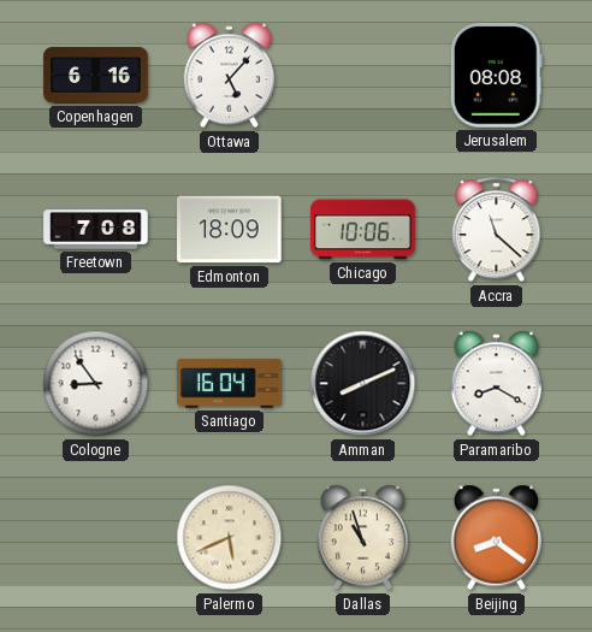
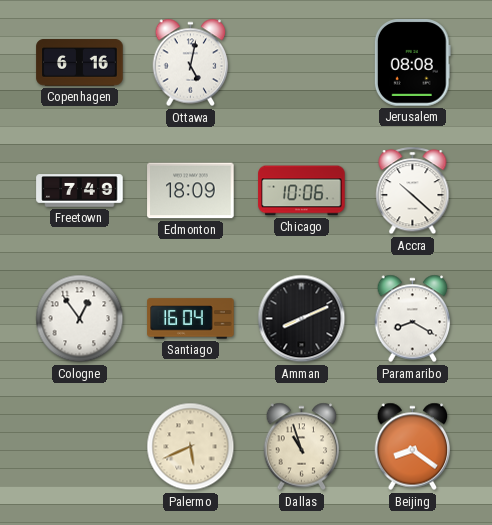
Ottawa: 5:07 -> 5:02
Freetown: 7:08 -> 7:49
Accra: 11:22 -> 10:22
Cologne: 8:54 -> 12:54
